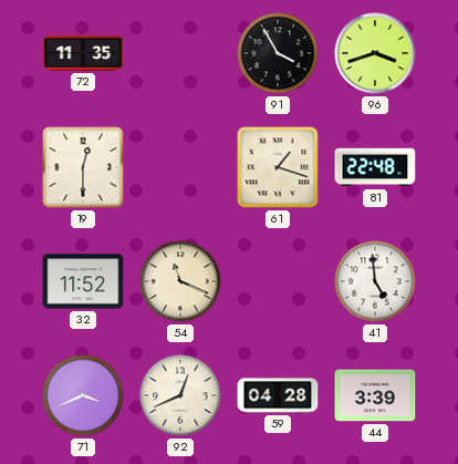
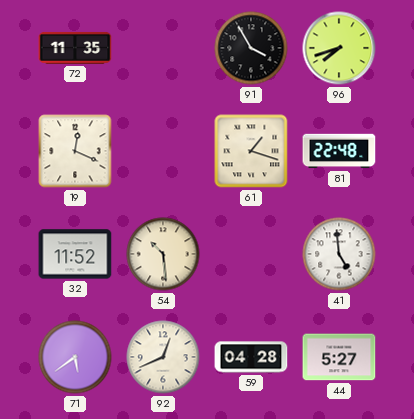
96: 3:42 -> 7:42
19: 12:30 -> 12:19
54: 11:19 -> 10:29
71: 3:41 -> 5:39
44: 3:39 -> 5:27
